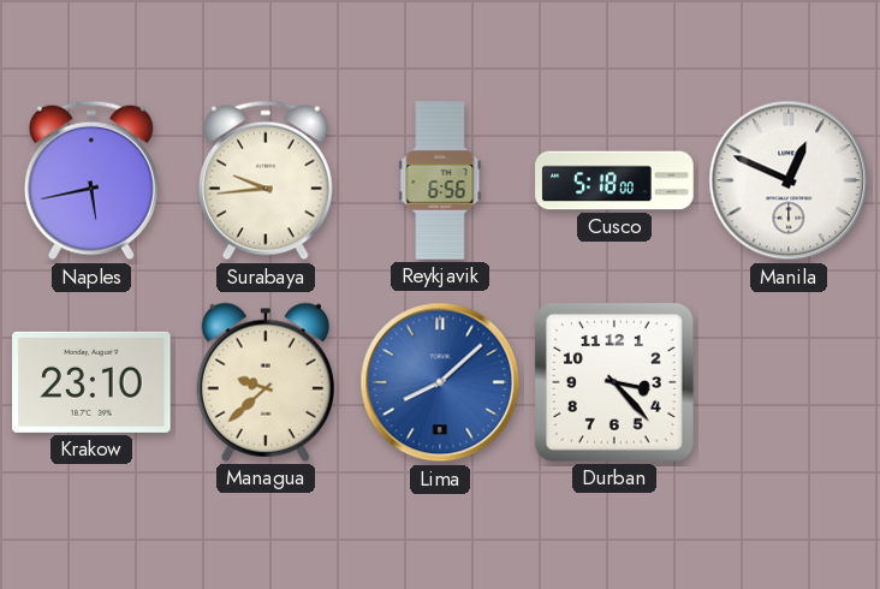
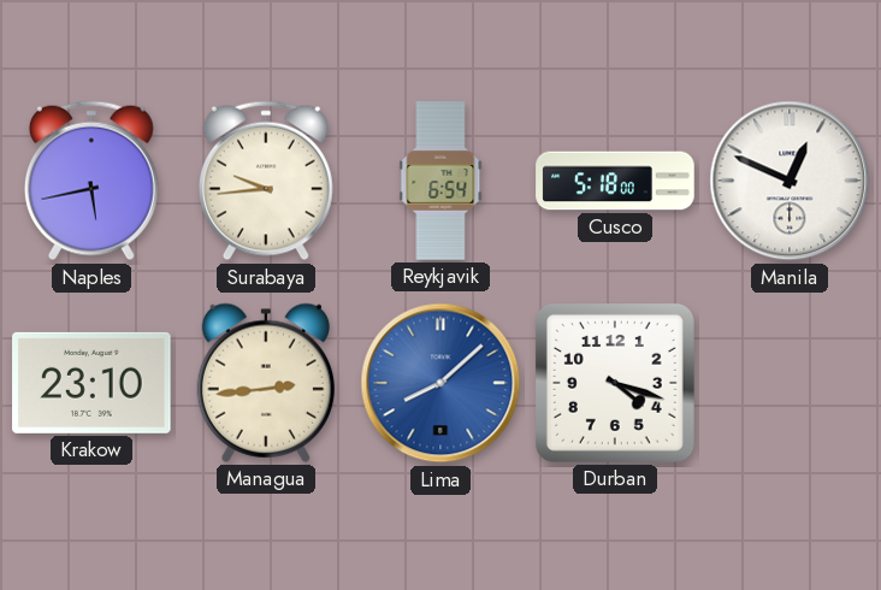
Reykjavik: 6:56 -> 6:54
Managua: 9:38 -> 2:44
Durban: 3:23 -> 4:18
